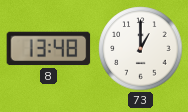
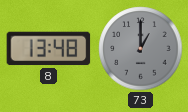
73 dial: white -> grey
